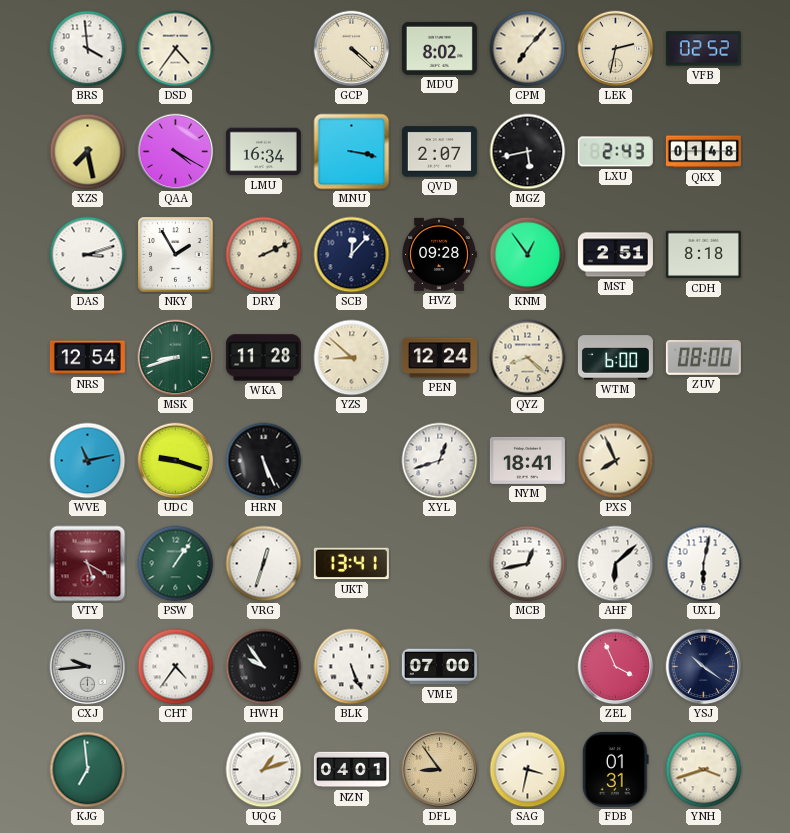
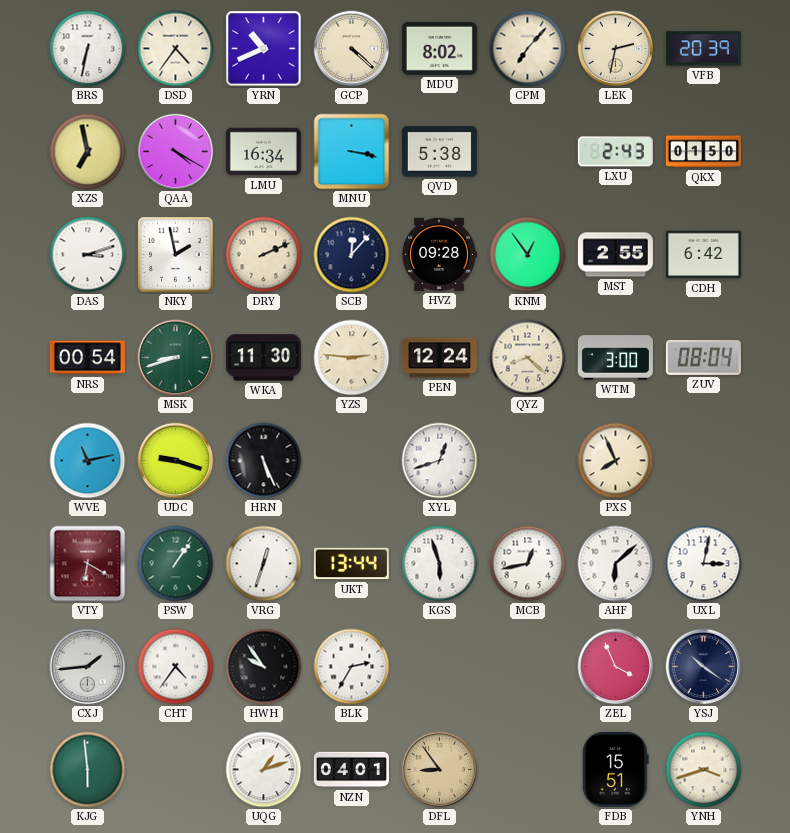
BRS: 3:59 -> 6:32
YRN: none -> 10:41
VFB: 02:52 -> 20:39
XZS: 7:28 -> 6:58
QVD: 2:07 -> 5:38
MGZ: 5:43 -> none
QKX: 01:48 -> 01:50
NKY: 1:55 -> 1:58
MST: 2:51 -> 2:55
CDH: 8:18 -> 6:42
NRS: 12:54 -> 00:54
WKA: 11:28 -> 11:30
YZS: 8:52 -> 2:46
WTM: 6:00 -> 3:00
ZUV: 08:00 -> 08:04
NYM: 18:41 -> none
VTY: 5:20 -> 6:20
UKT: 13:41 -> 13:44
KGS: none -> 5:57
UXL: 6:02 -> 3:02
CXJ: 9:44 -> 1:44
BLK: 5:26 -> 2:35
VME: 07:00 -> none
KJG: 6:59 -> 5:59
SAG: 3:32 -> none
FDB: 01:31 -> 15:51
